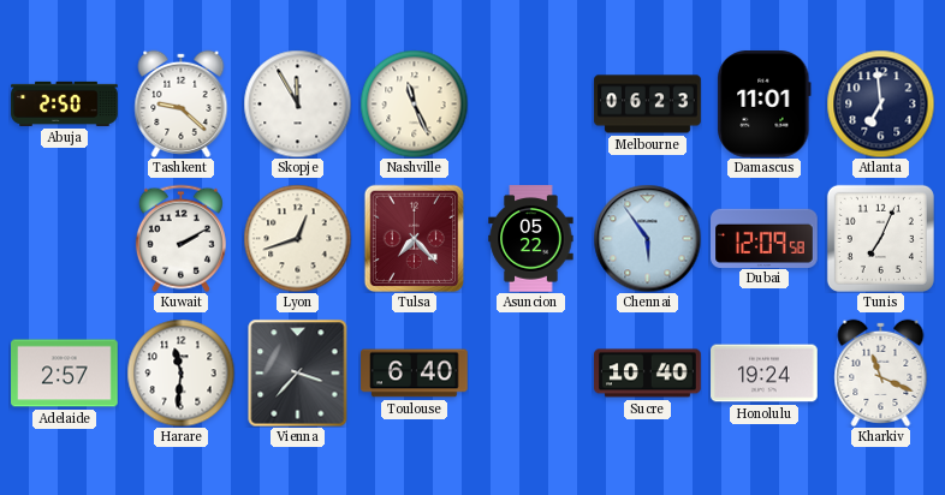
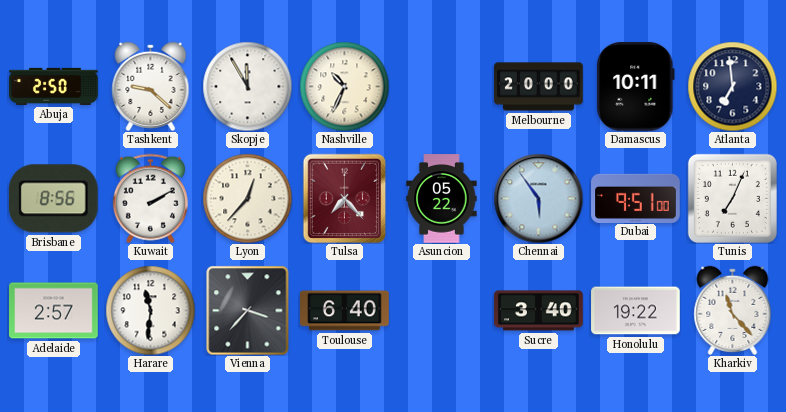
Nashville: 11:26 -> 10:34
Melbourne: 06:23 -> 20:00
Damascus: 11:01 -> 10:11
Brisbane: none -> 8:56
Lyon: 12:42 -> 12:37
Dubai: 12:09 -> 9:51
Sucre: 10:40 -> 3:40
Honolulu: 19:24 -> 19:22
Kharkiv: 11:19 -> 11:23
